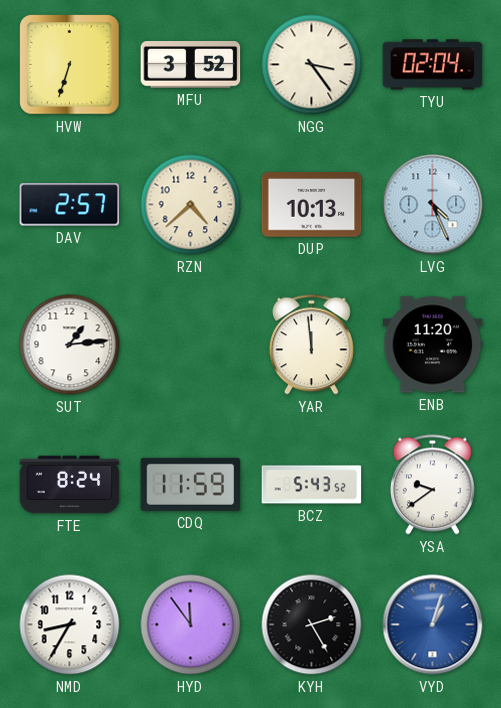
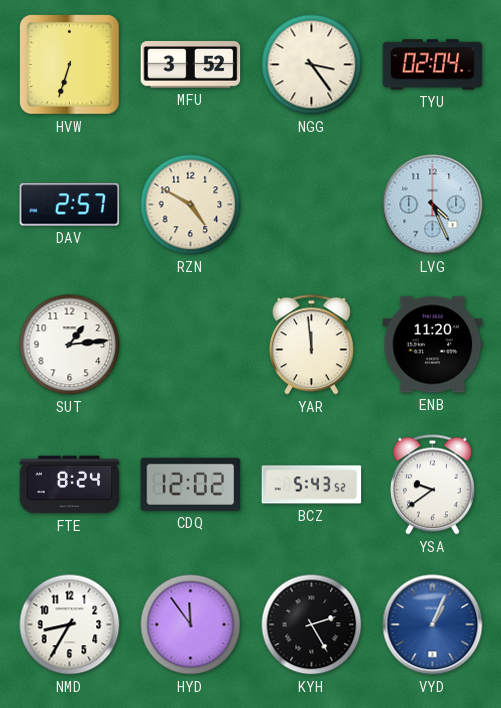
RZN: 4:38 -> 4:50
DUP: 10:13 -> none
CDQ: 11:59 -> 12:02
VYD: 1:03 -> 1:04
